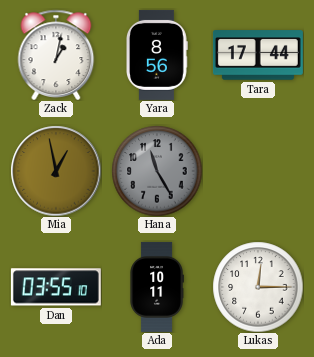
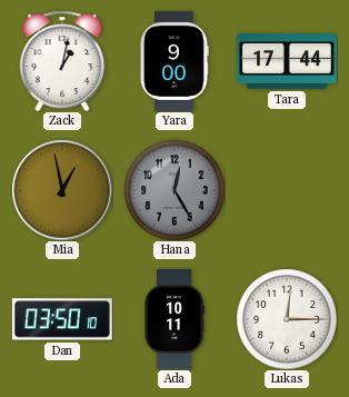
Yara: 8:56 -> 9:00
Hana: 11:25 -> 12:25
Dan: 03:55 -> 03:50
